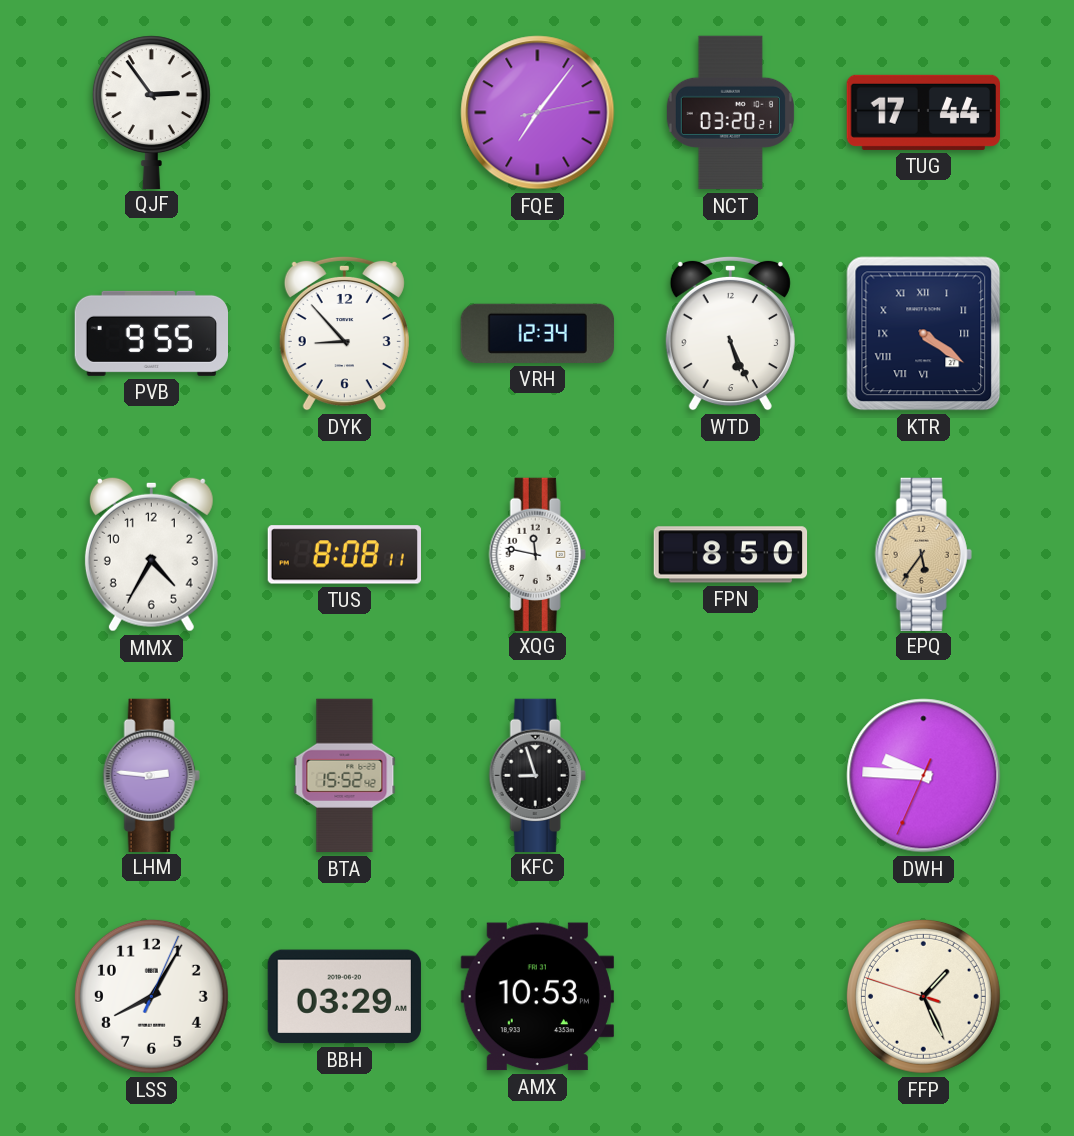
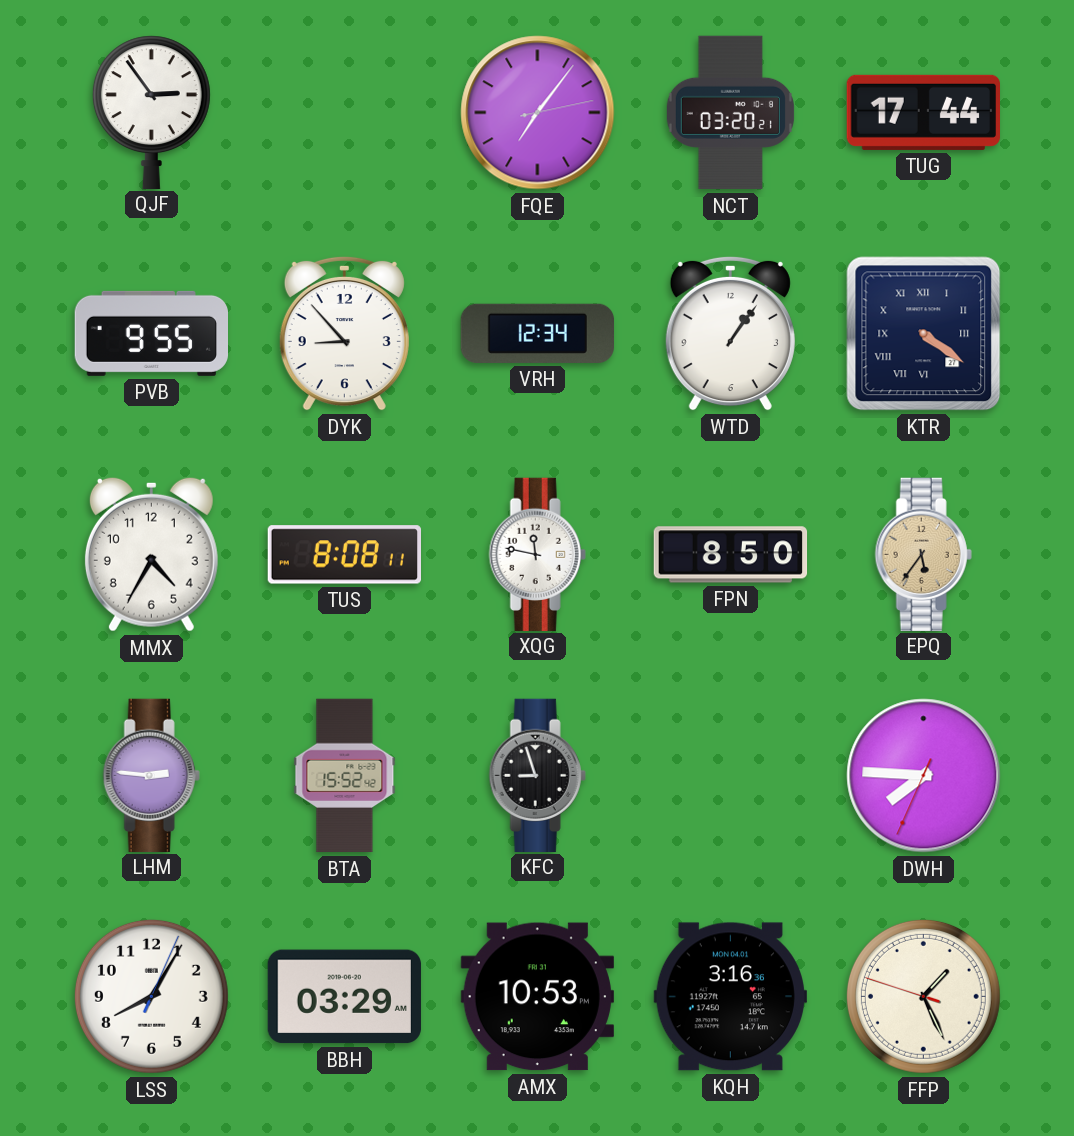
WTD: 5:26 -> 1:06
DWH: 9:45 -> 7:45
KQH: none -> 3:16
